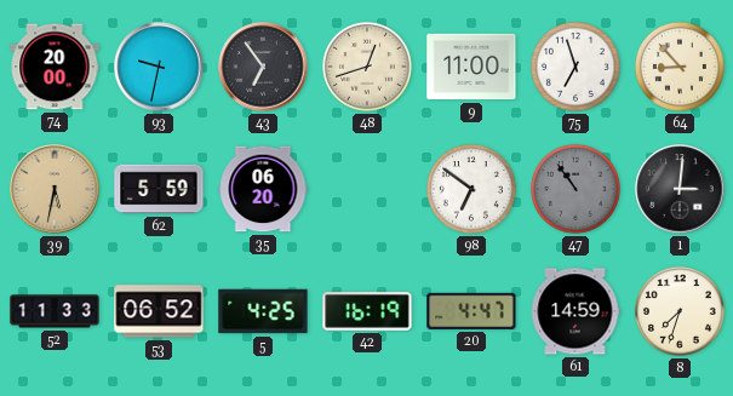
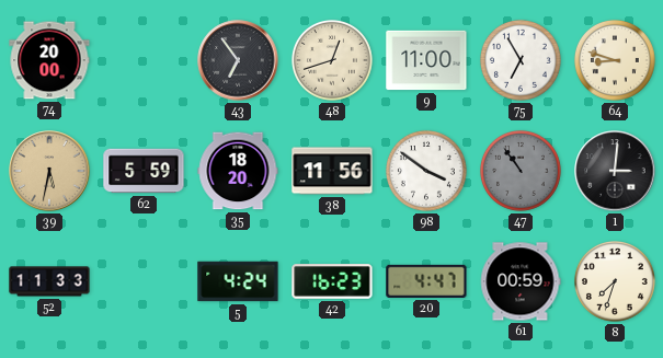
93: 9:32 -> none
75: 6:57 -> 6:55
64: 8:53 -> 8:48
35: 06:20 -> 18:20
38: none -> 11:56
98: 6:51 -> 3:51
53: 06:52 -> none
5: 4:25 -> 4:24
42: 16:19 -> 16:23
61: 14:59 -> 00:59
